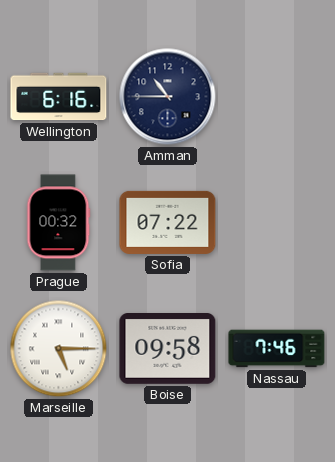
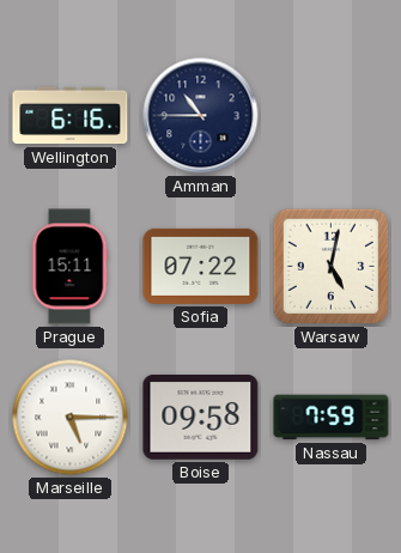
Prague: 00:32 -> 15:11
Warsaw: none -> 5:02
Nassau: 7:46 -> 7:59
